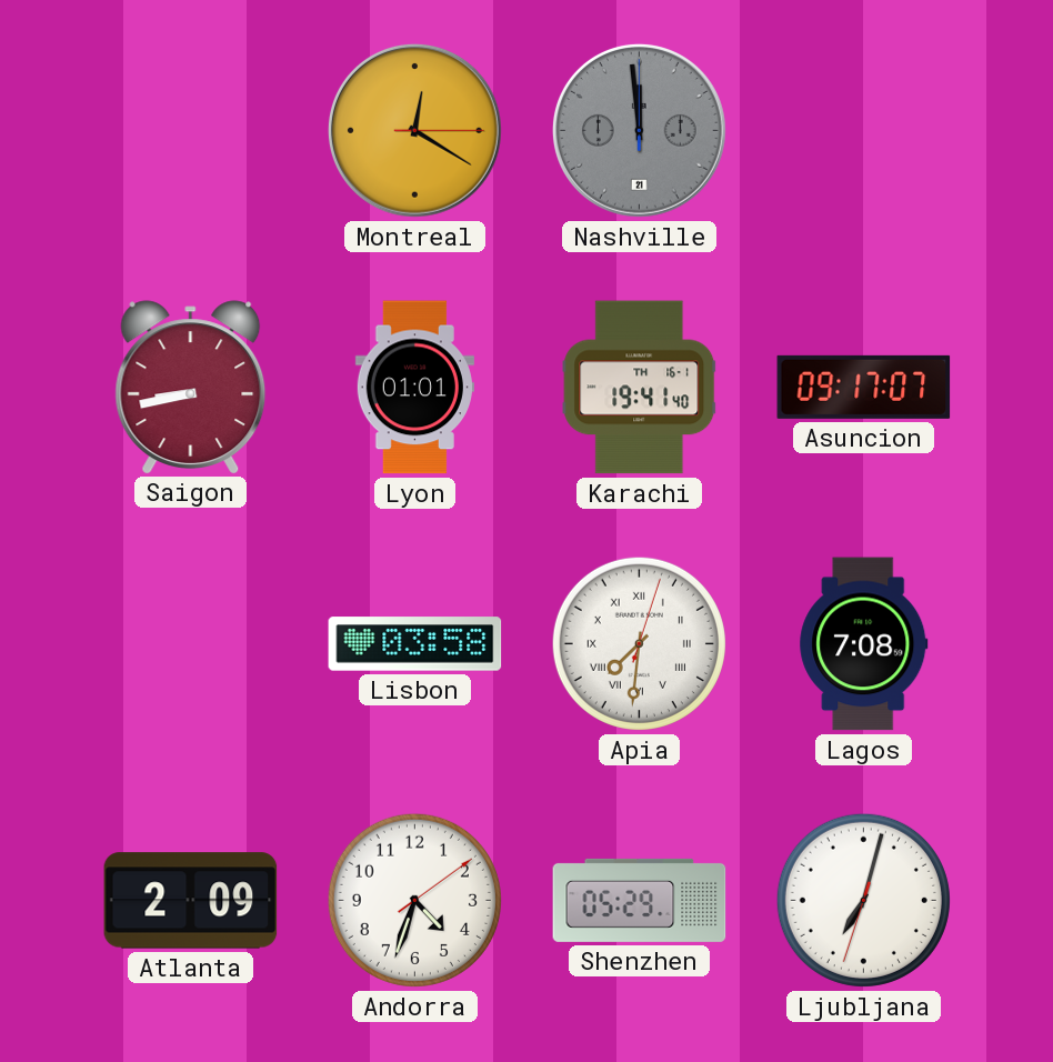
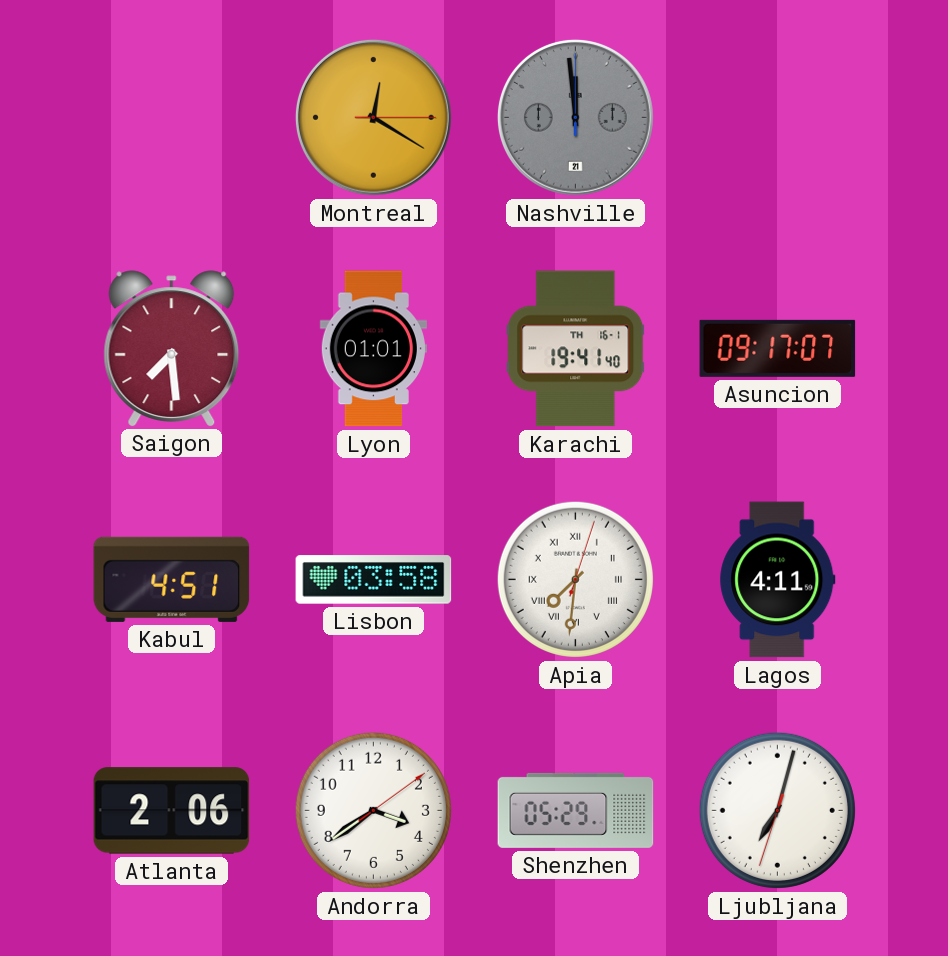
Saigon: 8:43 -> 7:29
Kabul: none -> 4:51
Lagos: 7:08 -> 4:11
Atlanta: 2:09 -> 2:06
Andorra: 4:33 -> 3:39
